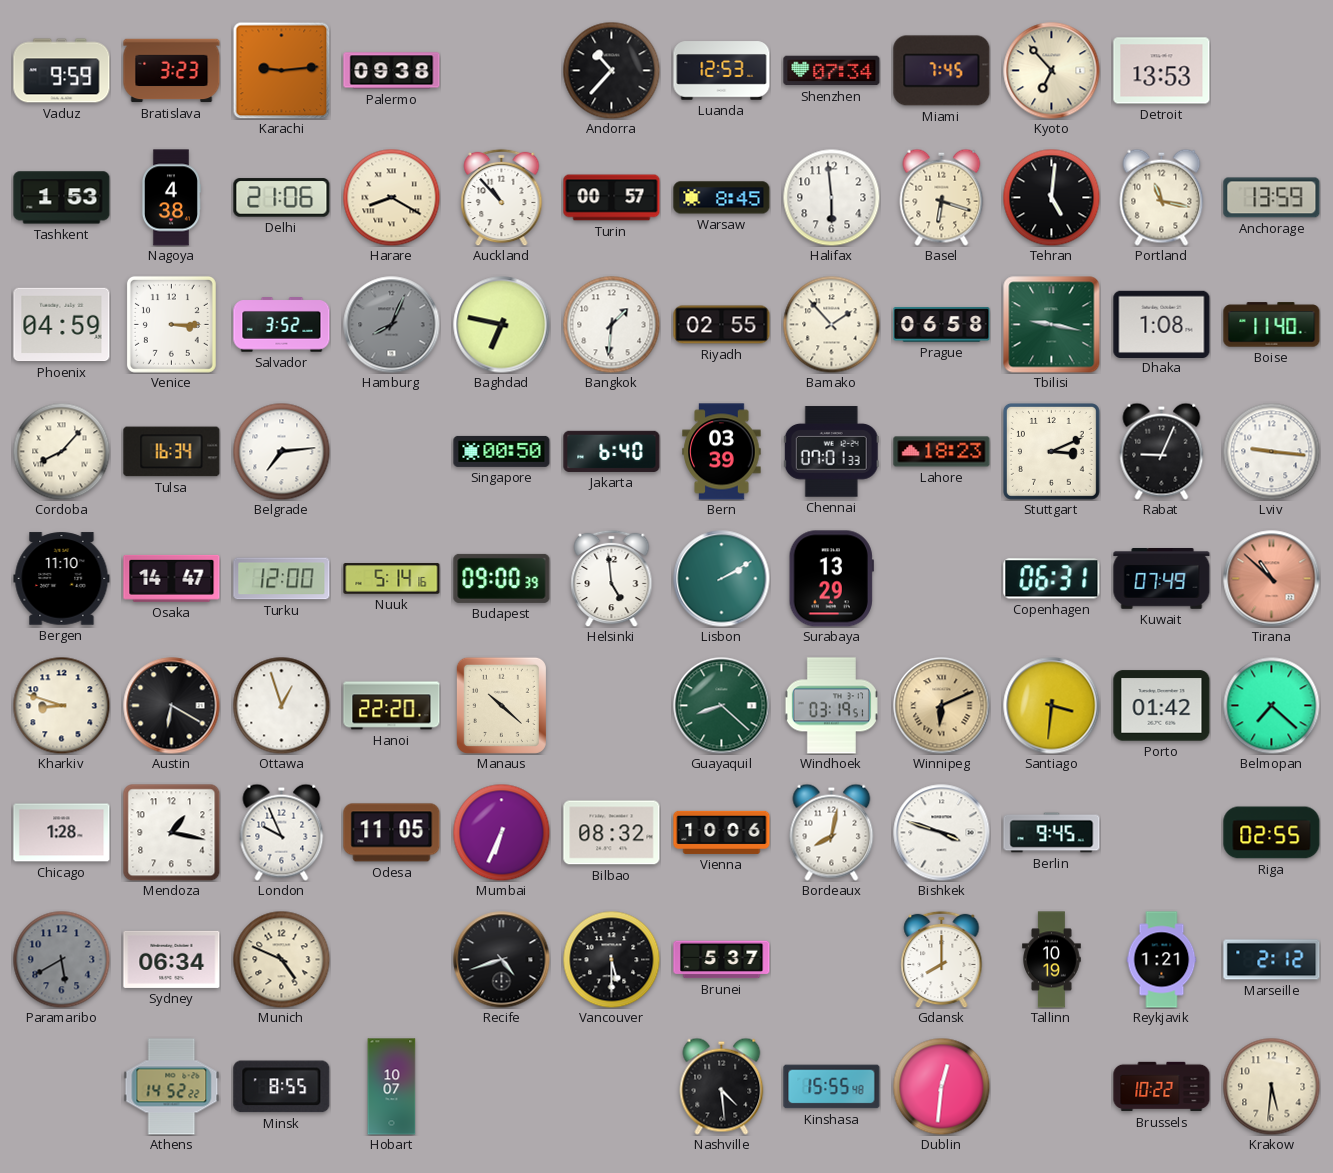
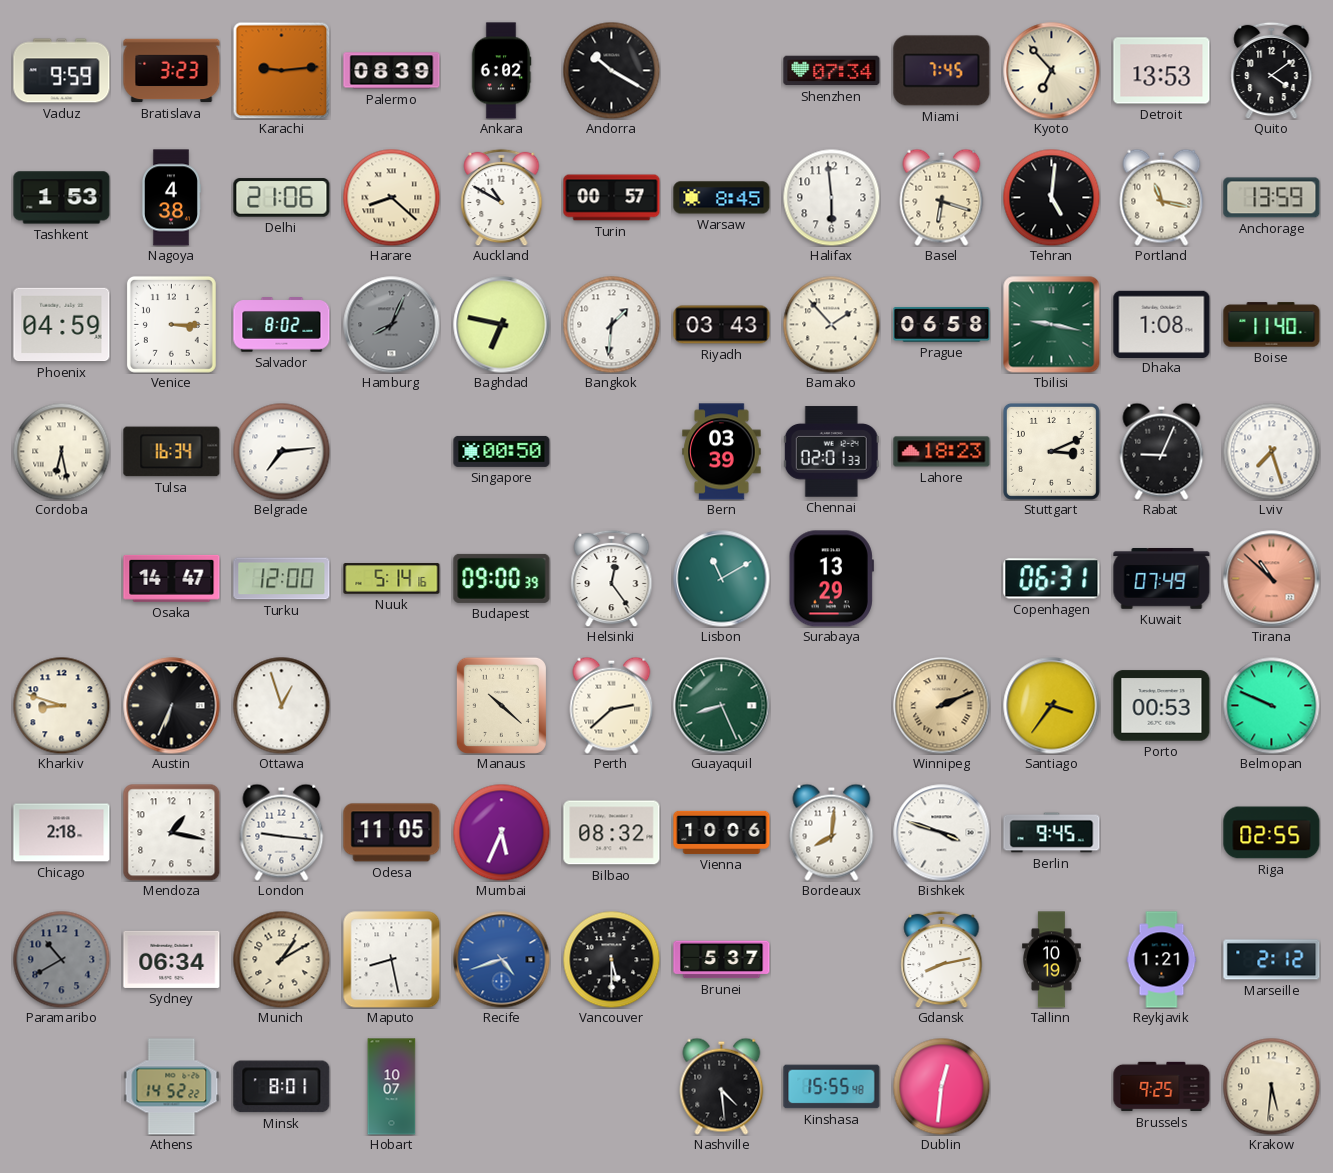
Palermo: 09:38 -> 08:39
Ankara: none -> 6:02
Andorra: 10:37 -> 10:20
Luanda: 12:53 -> none
Quito: none -> 4:09
Harare: 8:20 -> 8:22
Auckland: 10:53 -> 10:50
Salvador: 3:52 -> 8:02
Riyadh: 02:55 -> 03:43
Cordoba: 8:07 -> 6:28
Jakarta: 6:40 -> none
Chennai: 07:01 -> 02:01
Lviv: 9:16 -> 7:27
Bergen: 11:10 -> none
Helsinki: 4:59 -> 12:24
Lisbon: 2:10 -> 11:10
Austin: 6:20 -> 6:34
Hanoi: 22:20 -> none
Perth: none -> 2:38
Guayaquil: 8:22 -> 8:26
Windhoek: 03:19 -> none
Winnipeg: 6:11 -> 2:11
Santiago: 3:31 -> 3:36
Porto: 01:42 -> 00:53
Belmopan: 7:22 -> 9:49
Chicago: 1:28 -> 2:18
London: 9:56 -> 9:16
Mumbai: 6:34 -> 5:34
Bordeaux: 8:02 -> 8:01
Paramaribo: 5:40 -> 10:40
Munich: 4:49 -> 1:10
Maputo: none -> 8:28
Recife dial: black -> blue
Gdansk: 8:00 -> 8:13
Minsk: 8:55 -> 8:01
Brussels: 10:22 -> 9:25
